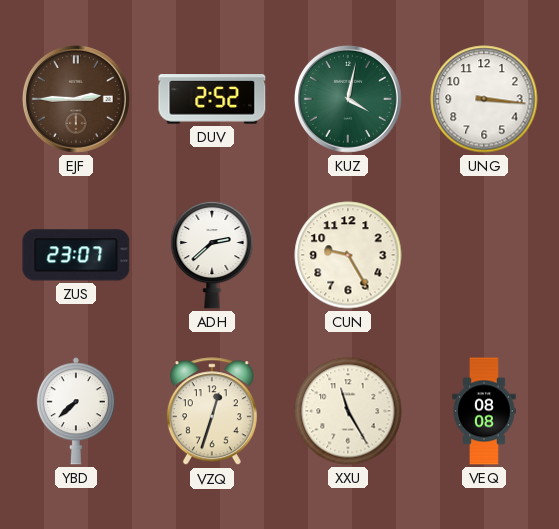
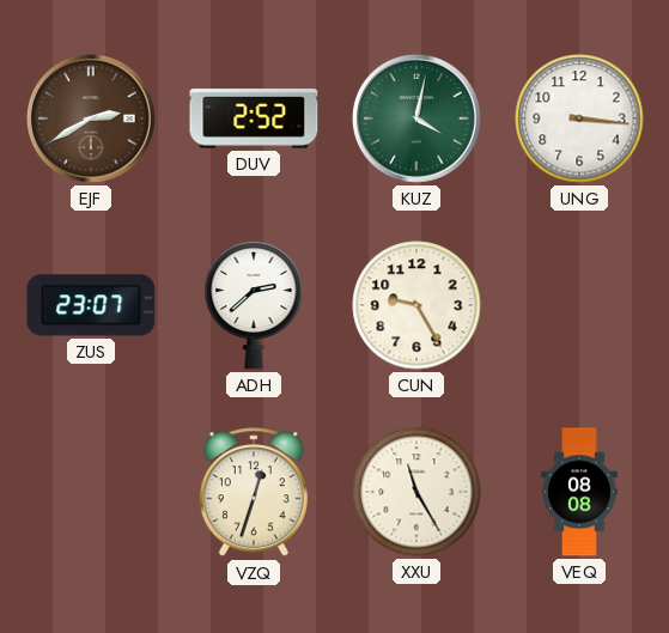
EJF: 2:45 -> 2:40
YBD: 7:38 -> none
